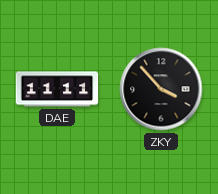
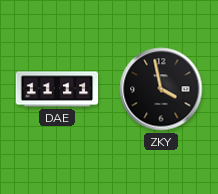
ZKY: 3:53 -> 3:58
